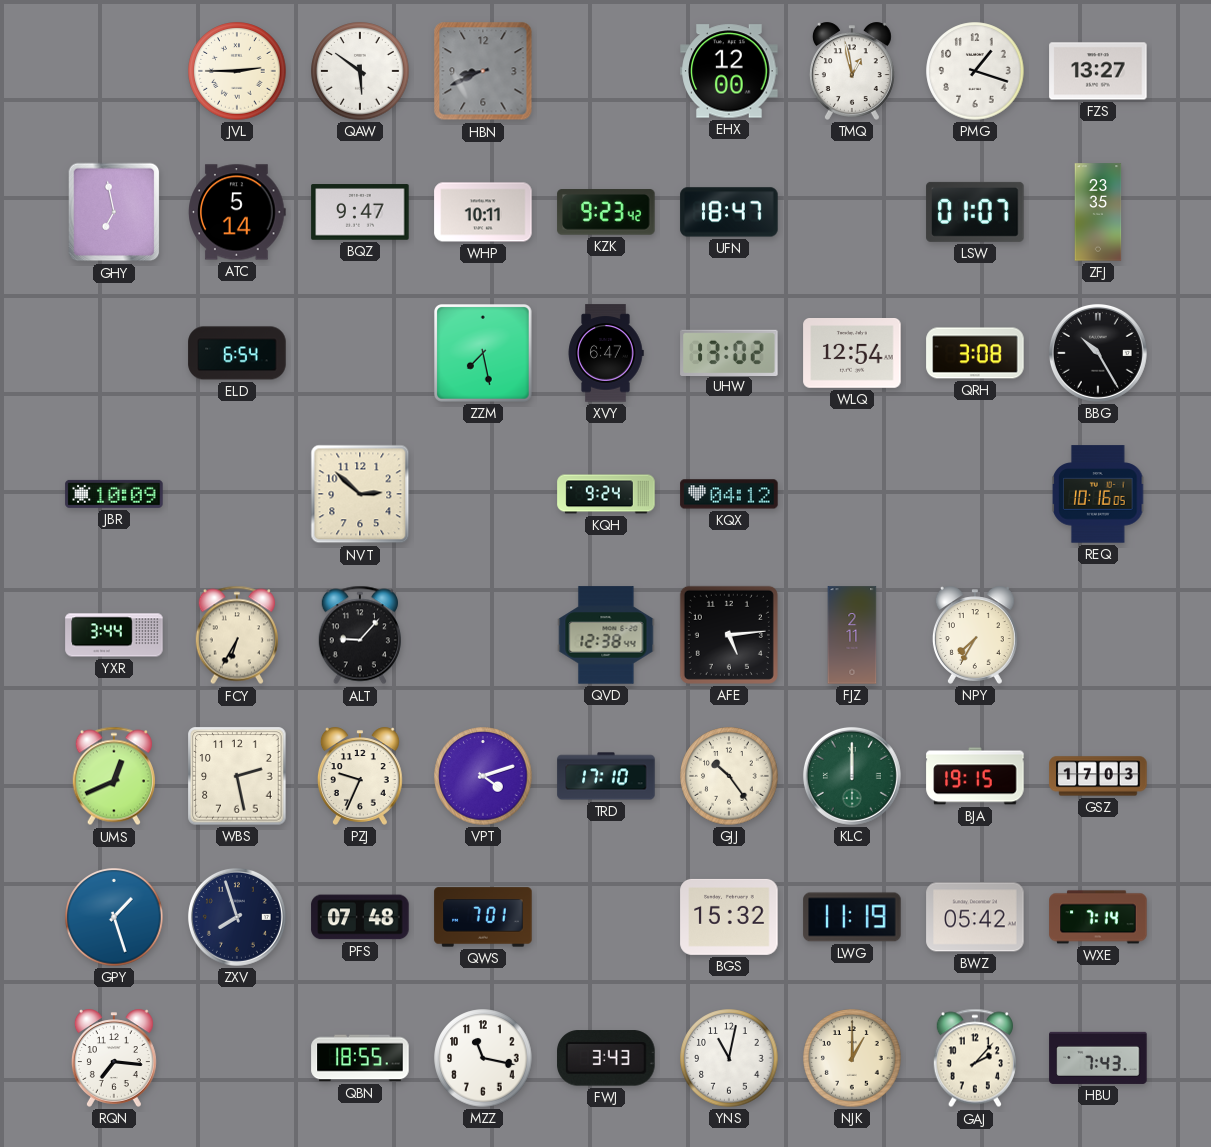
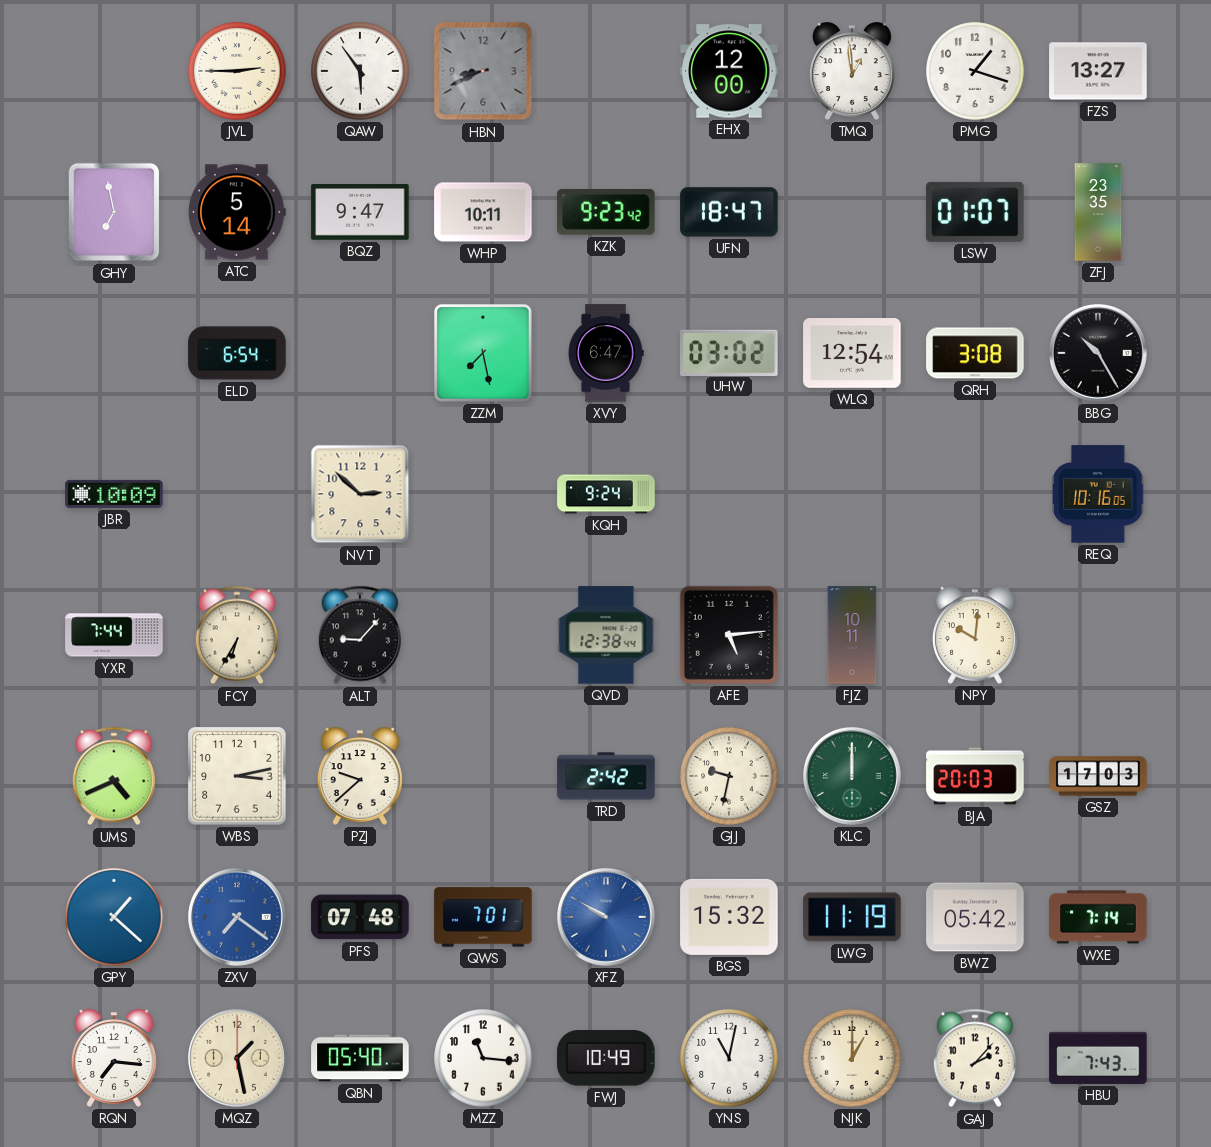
QAW: 5:51 -> 5:54
TMQ: 12:58 -> 12:59
UHW: 13:02 -> 03:02
KQX: 04:12 -> none
YXR: 3:44 -> 7:44
FJZ: 2:11 -> 10:11
NPY: 7:35 -> 10:01
UMS: 12:41 -> 4:41
WBS: 2:28 -> 3:13
PZJ: 9:34 -> 9:38
VPT: 4:12 -> none
TRD: 17:10 -> 2:42
GJJ: 10:24 -> 9:32
BJA: 19:15 -> 20:03
GPY: 1:27 -> 1:22
ZXV: 7:57 -> 7:21
ZXV dial: navy -> blue
XFZ: none -> 9:50
MQZ: none -> 1:28
QBN: 18:55 -> 05:40
MZZ: 11:17 -> 11:16
FWJ: 3:43 -> 10:49
